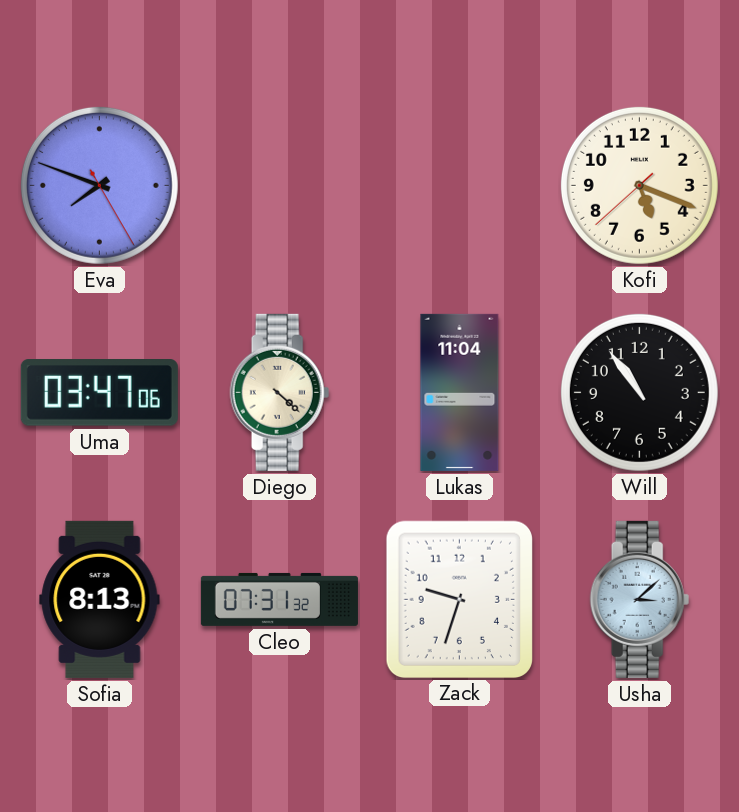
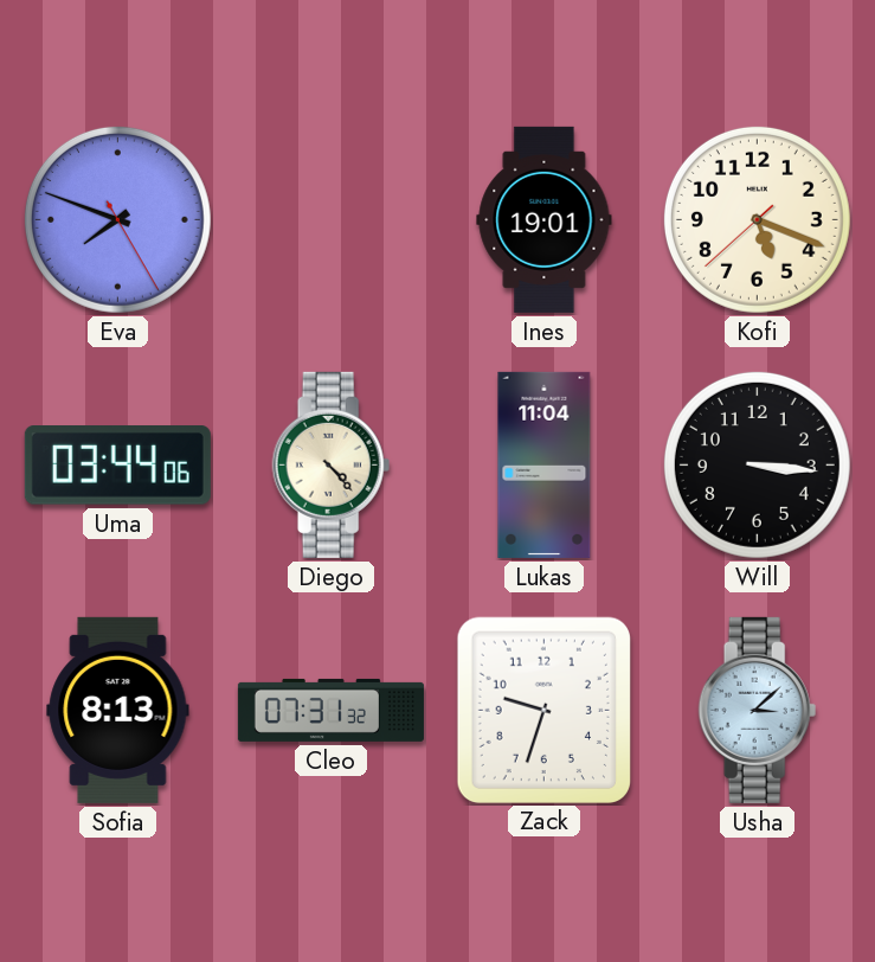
Ines: none -> 19:01
Uma: 03:47 -> 03:44
Diego: 4:22 -> 4:23
Will: 10:54 -> 3:16
